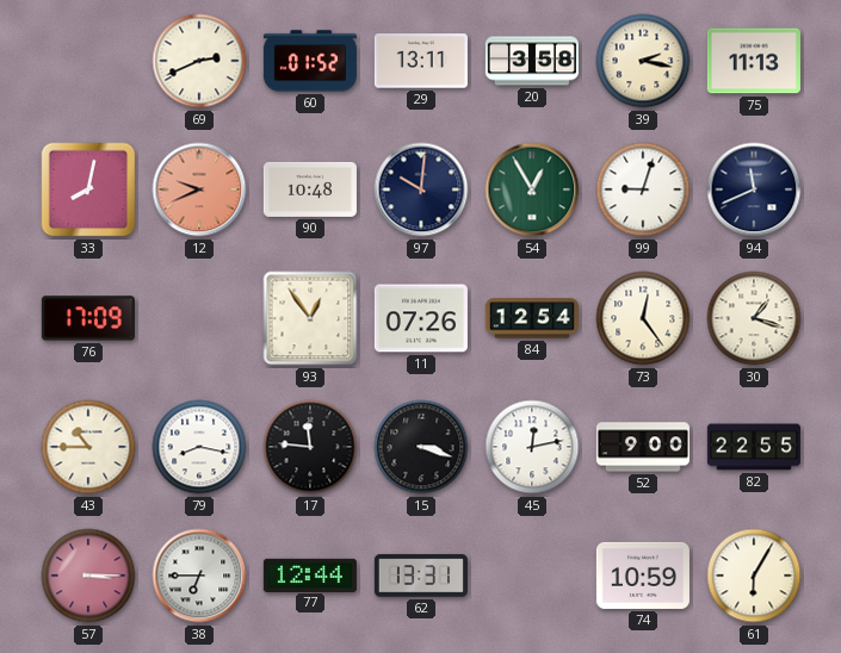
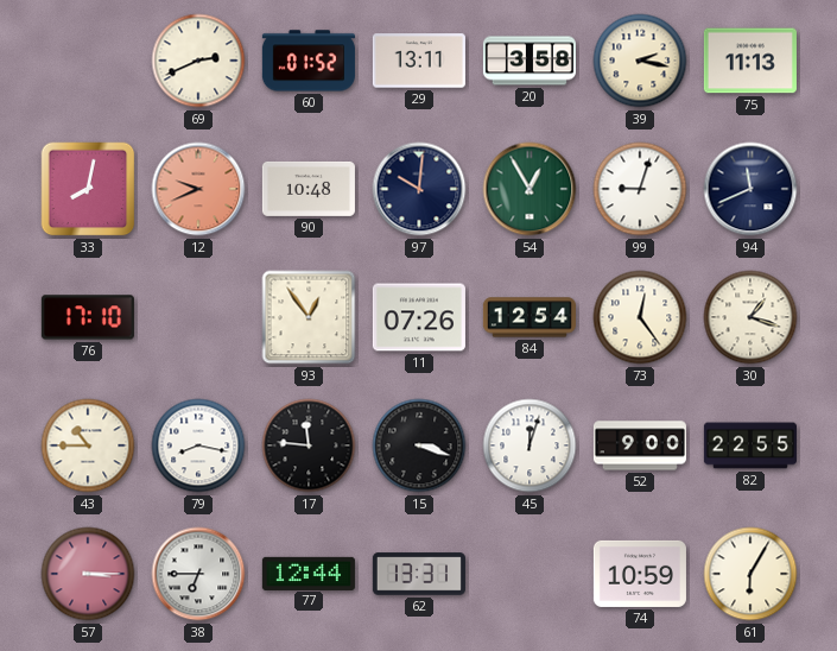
76: 17:09 -> 17:10
45: 12:13 -> 12:03
